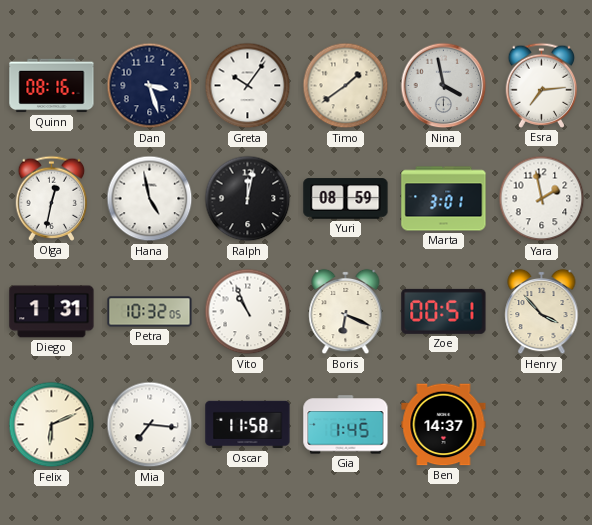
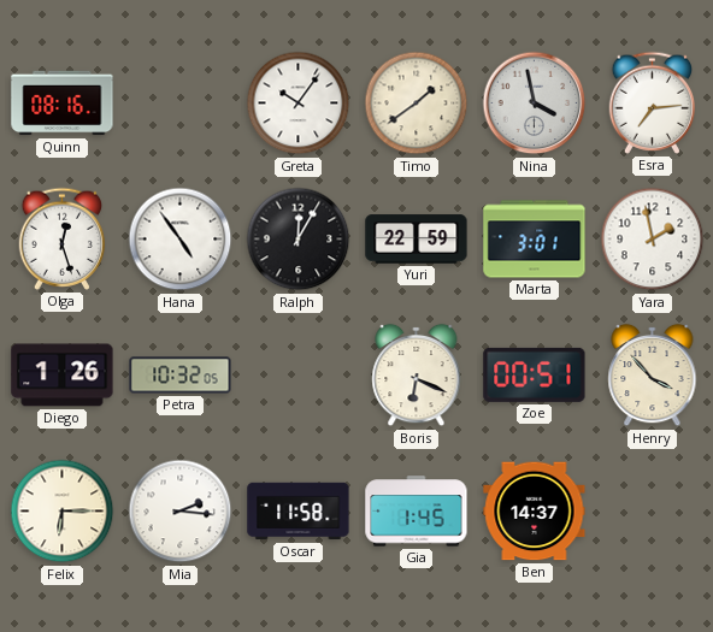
Dan: 3:27 -> none
Olga: 12:32 -> 12:27
Hana: 4:58 -> 4:54
Ralph: 12:02 -> 12:05
Yuri: 08:59 -> 22:59
Diego: 1:31 -> 1:26
Vito: 10:56 -> none
Felix: 6:11 -> 6:15
Mia: 7:16 -> 2:16
